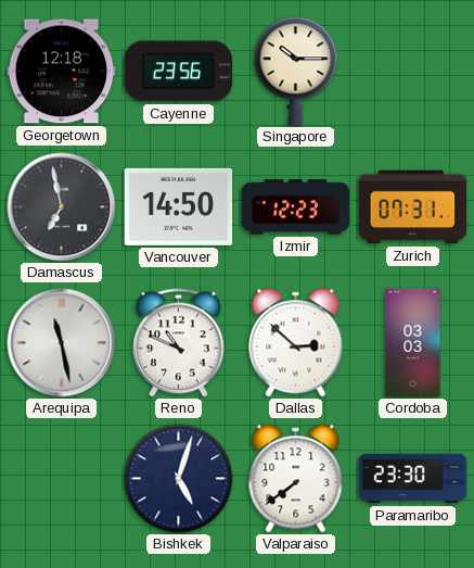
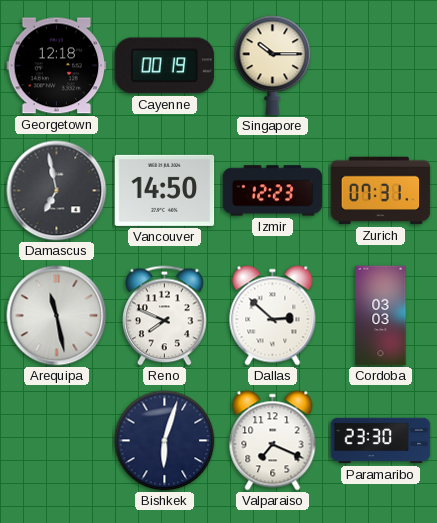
Cayenne: 23:56 -> 00:19
Reno: 10:49 -> 7:49
Bishkek: 5:03 -> 6:03
Valparaiso: 7:39 -> 7:19
